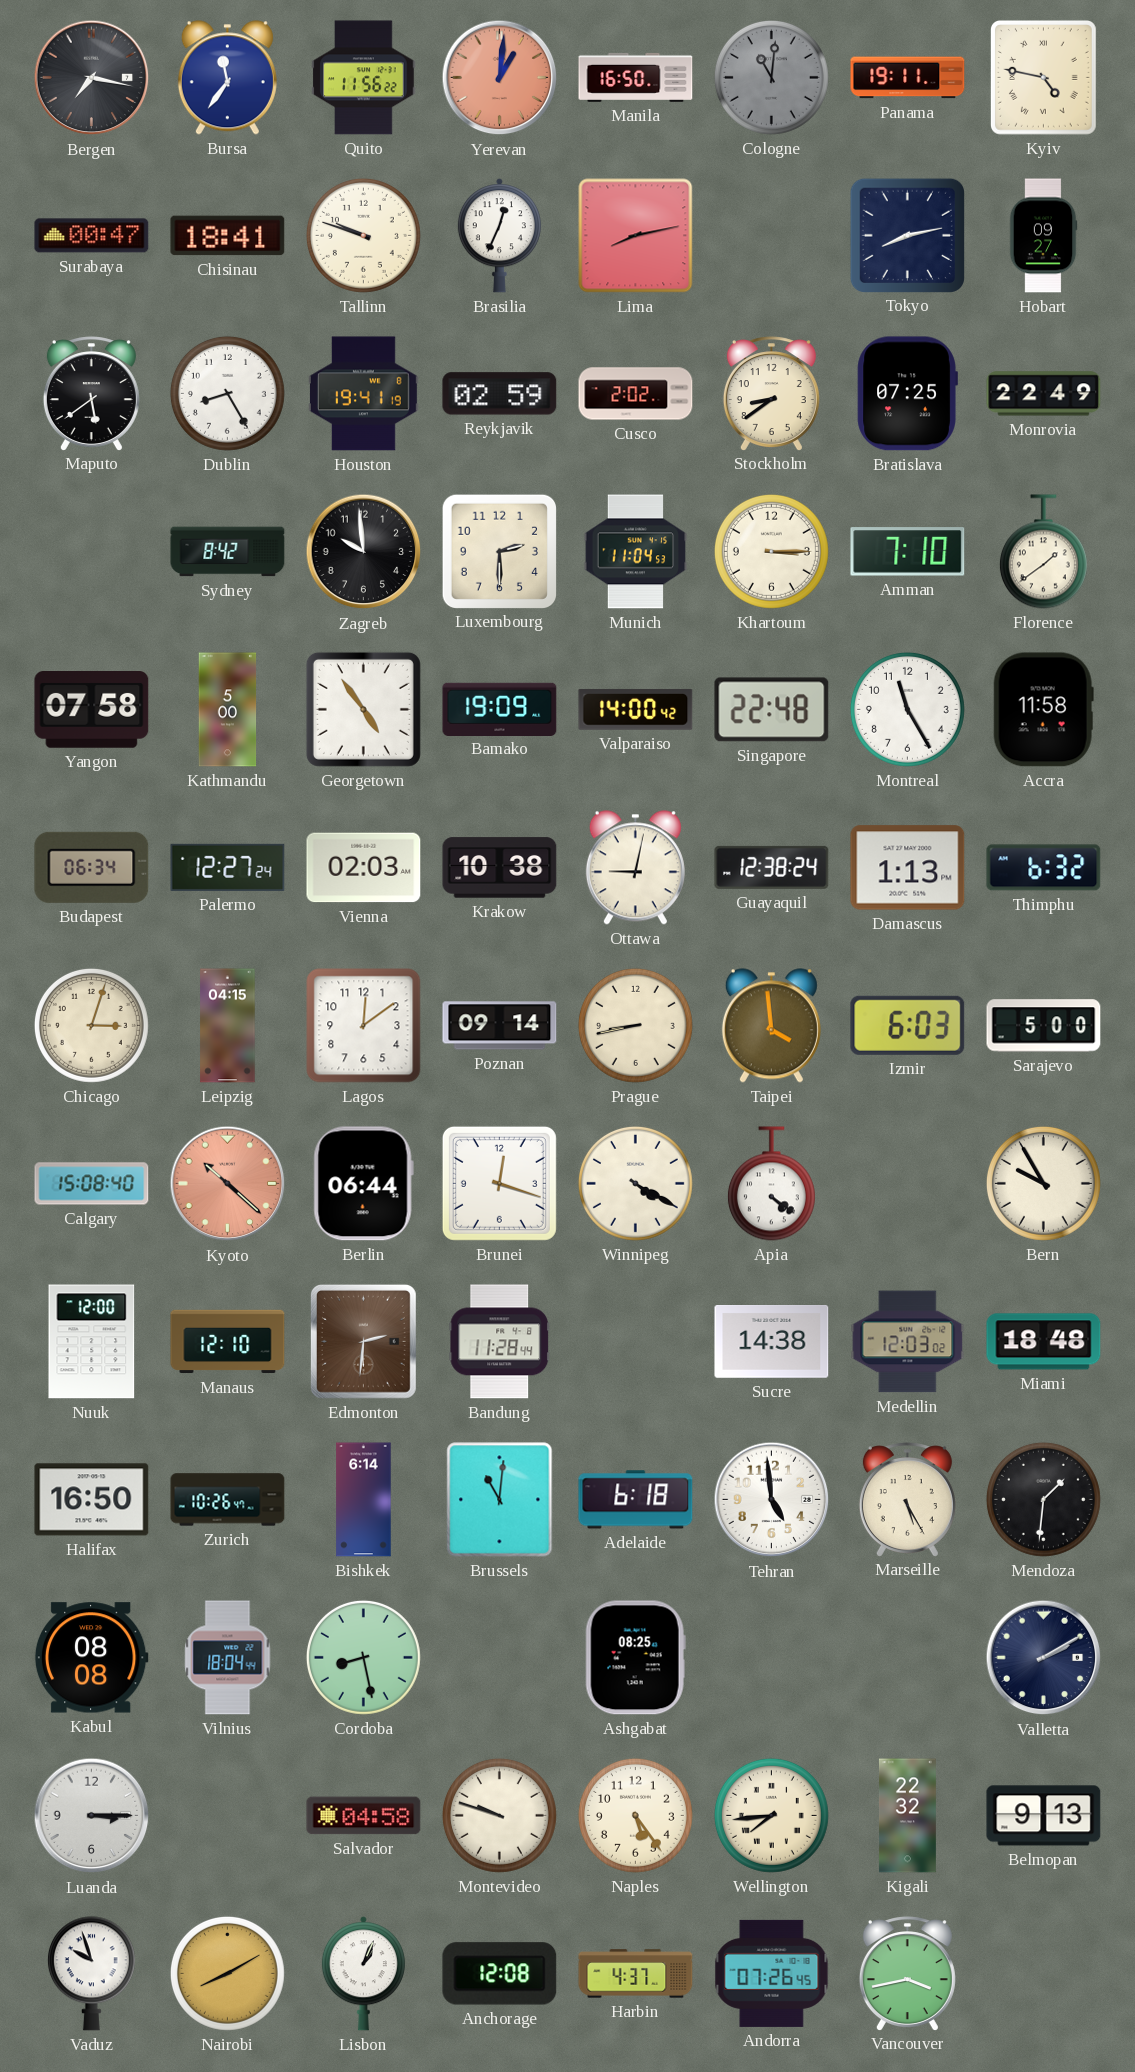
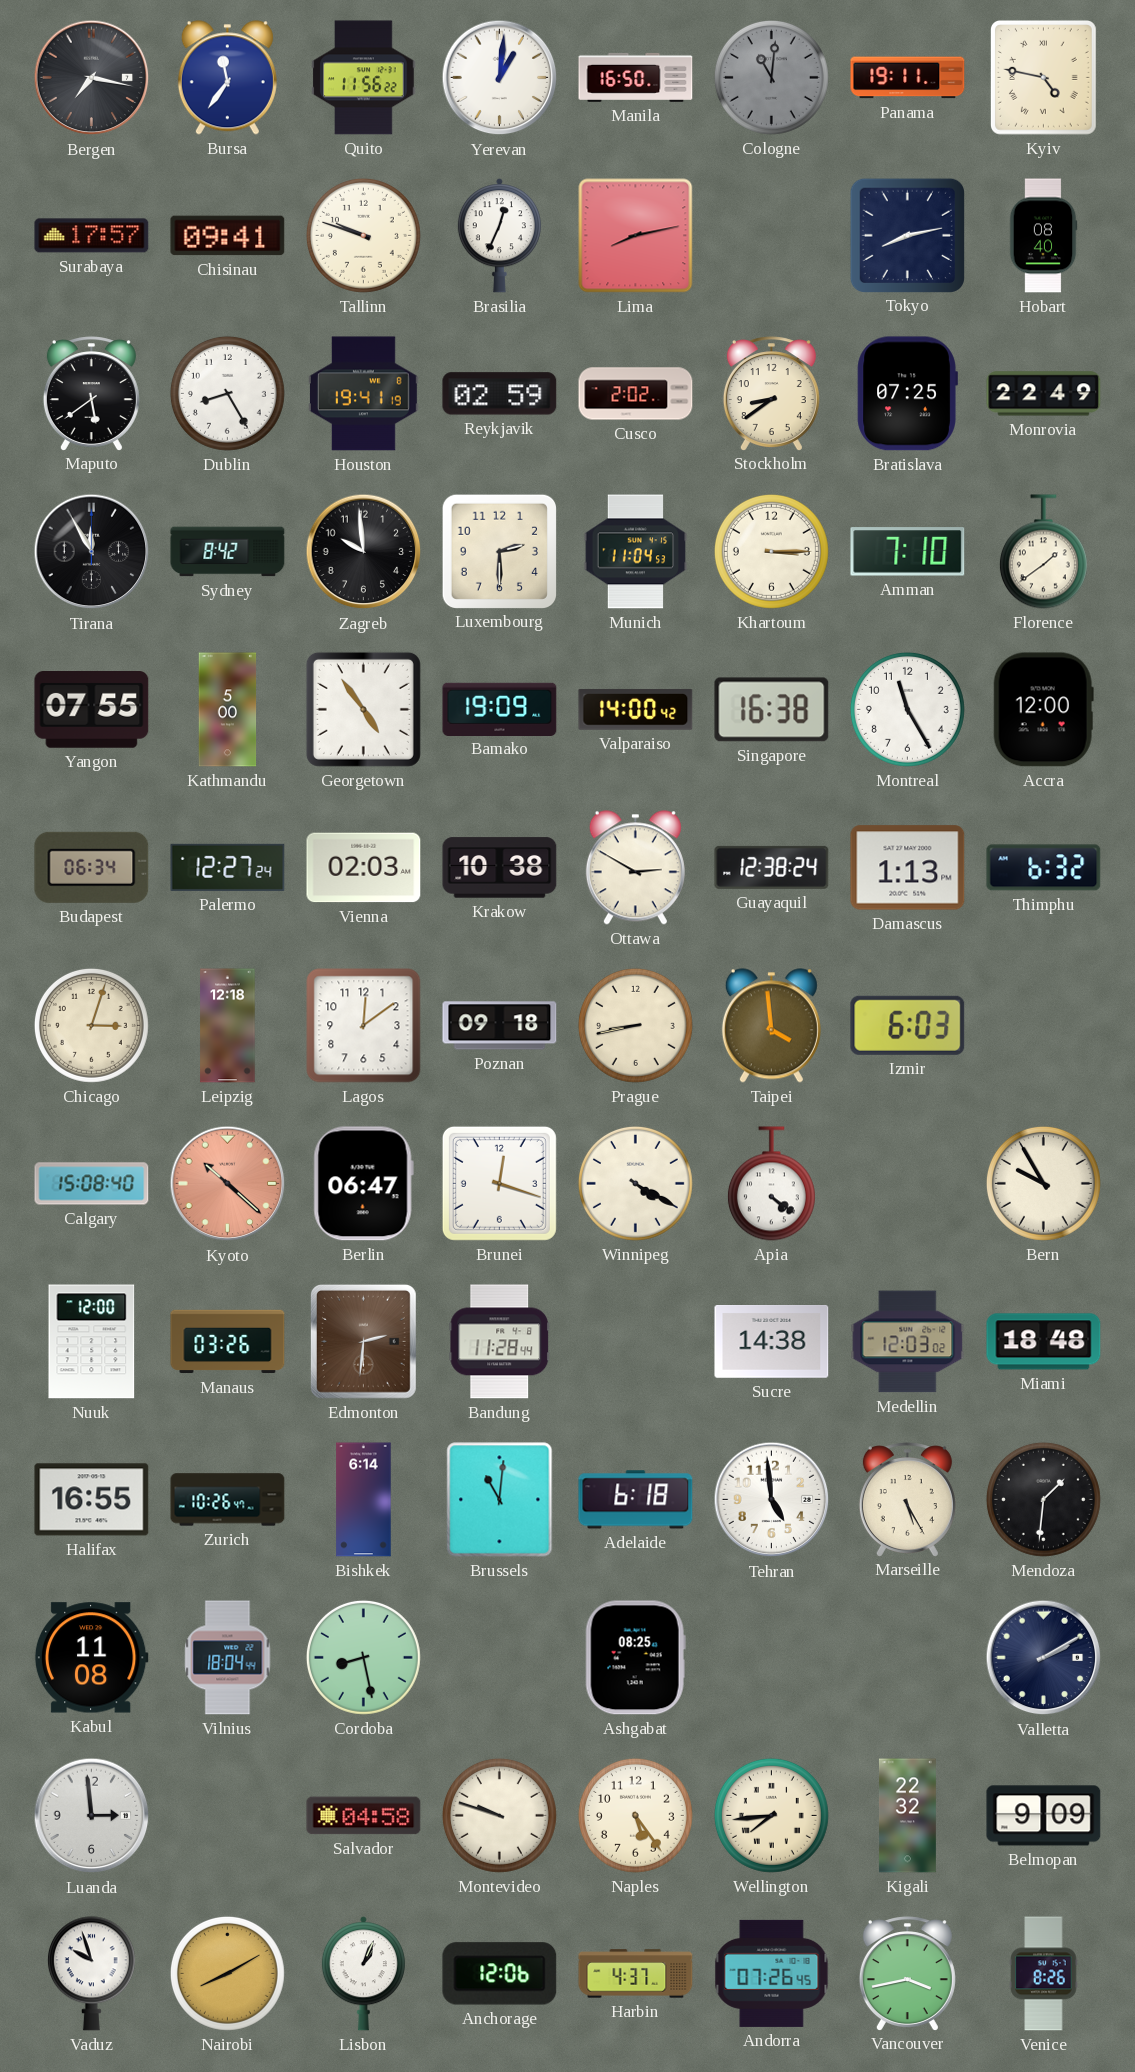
Yerevan dial: salmon -> white
Surabaya: 00:47 -> 17:57
Chisinau: 18:41 -> 09:41
Hobart: 09:27 -> 08:40
Tirana: none -> 11:55
Yangon: 07:58 -> 07:55
Singapore: 22:48 -> 16:38
Accra: 11:58 -> 12:00
Ottawa: 9:02 -> 2:50
Leipzig: 04:15 -> 12:18
Poznan: 09:14 -> 09:18
Sarajevo: 5:00 -> none
Berlin: 06:44 -> 06:47
Manaus: 12:10 -> 03:26
Halifax: 16:50 -> 16:55
Kabul: 08:08 -> 11:08
Luanda: 3:15 -> 2:59
Belmopan: 9:13 -> 9:09
Anchorage: 12:08 -> 12:06
Venice: none -> 8:26
